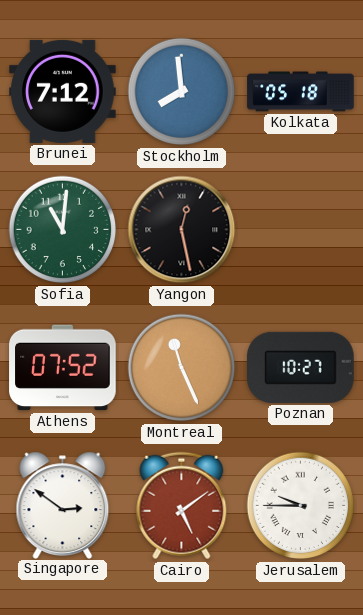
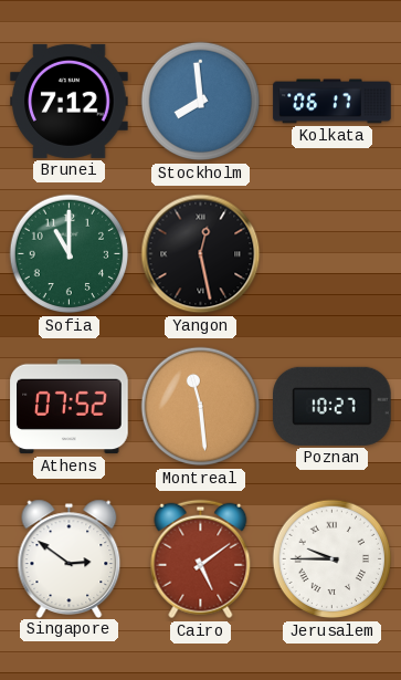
Kolkata: 05:18 -> 06:17
Sofia: 11:01 -> 11:00
Montreal: 11:26 -> 11:29
